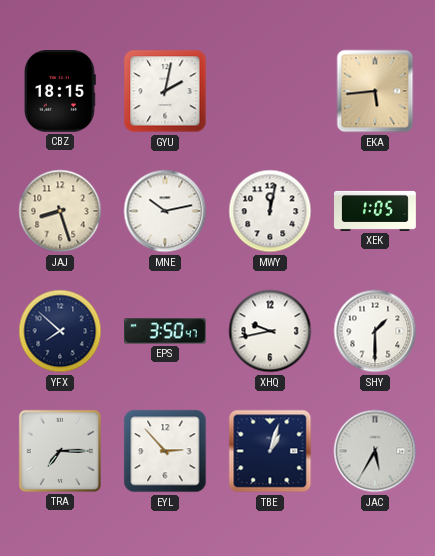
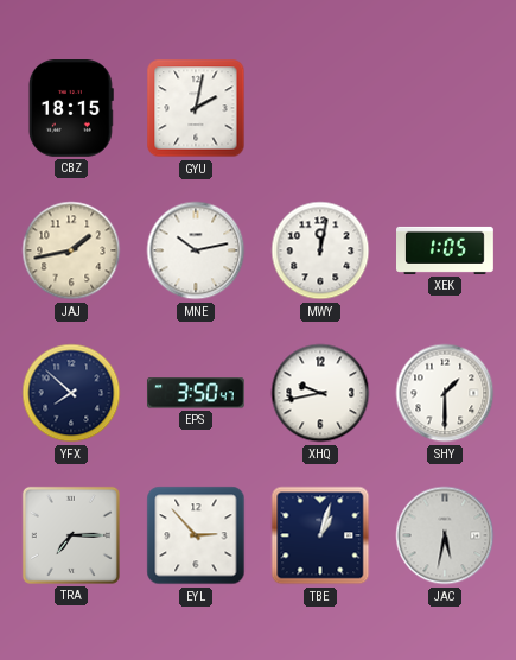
EKA: 5:44 -> none
JAJ: 8:27 -> 1:43
JAC: 5:35 -> 5:32
